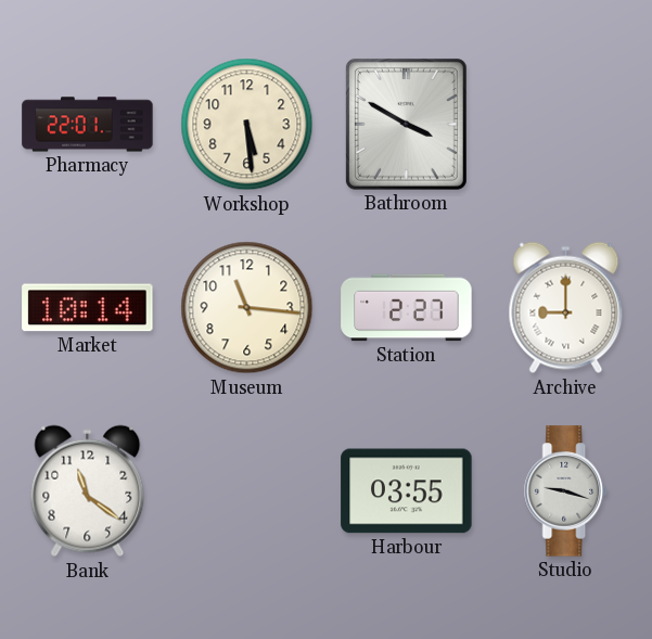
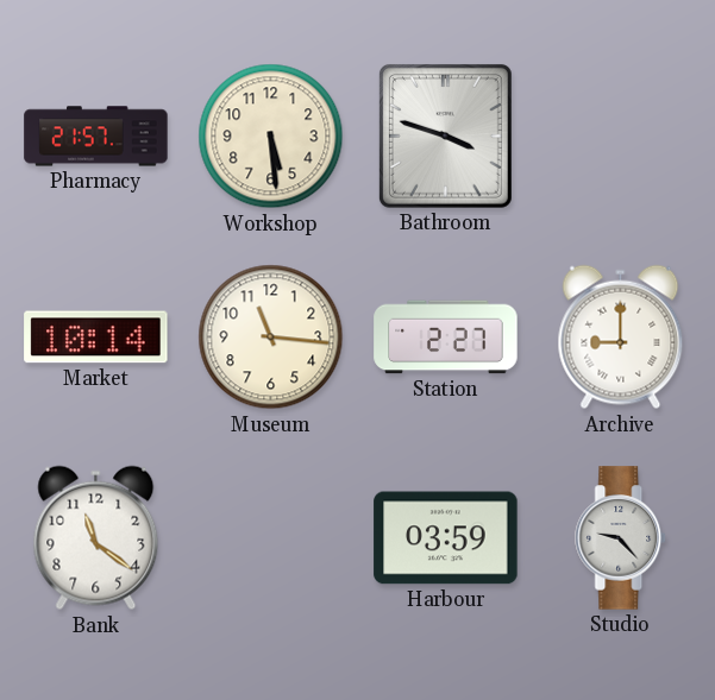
Pharmacy: 22:01 -> 21:57
Bathroom: 3:50 -> 3:48
Harbour: 03:55 -> 03:59
Studio: 9:18 -> 9:23
